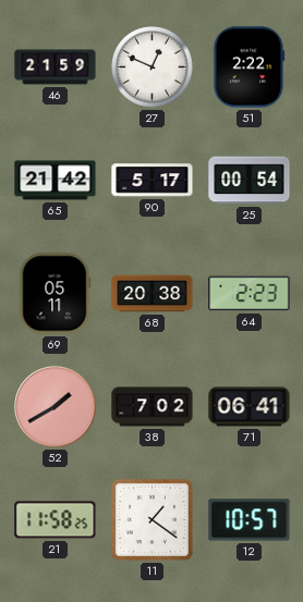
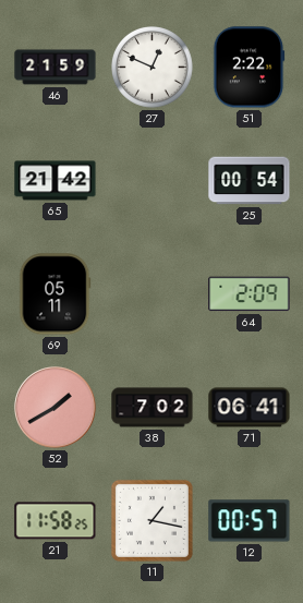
90: 5:17 -> none
68: 20:38 -> none
64: 2:23 -> 2:09
11: 1:21 -> 1:17
12: 10:57 -> 00:57
